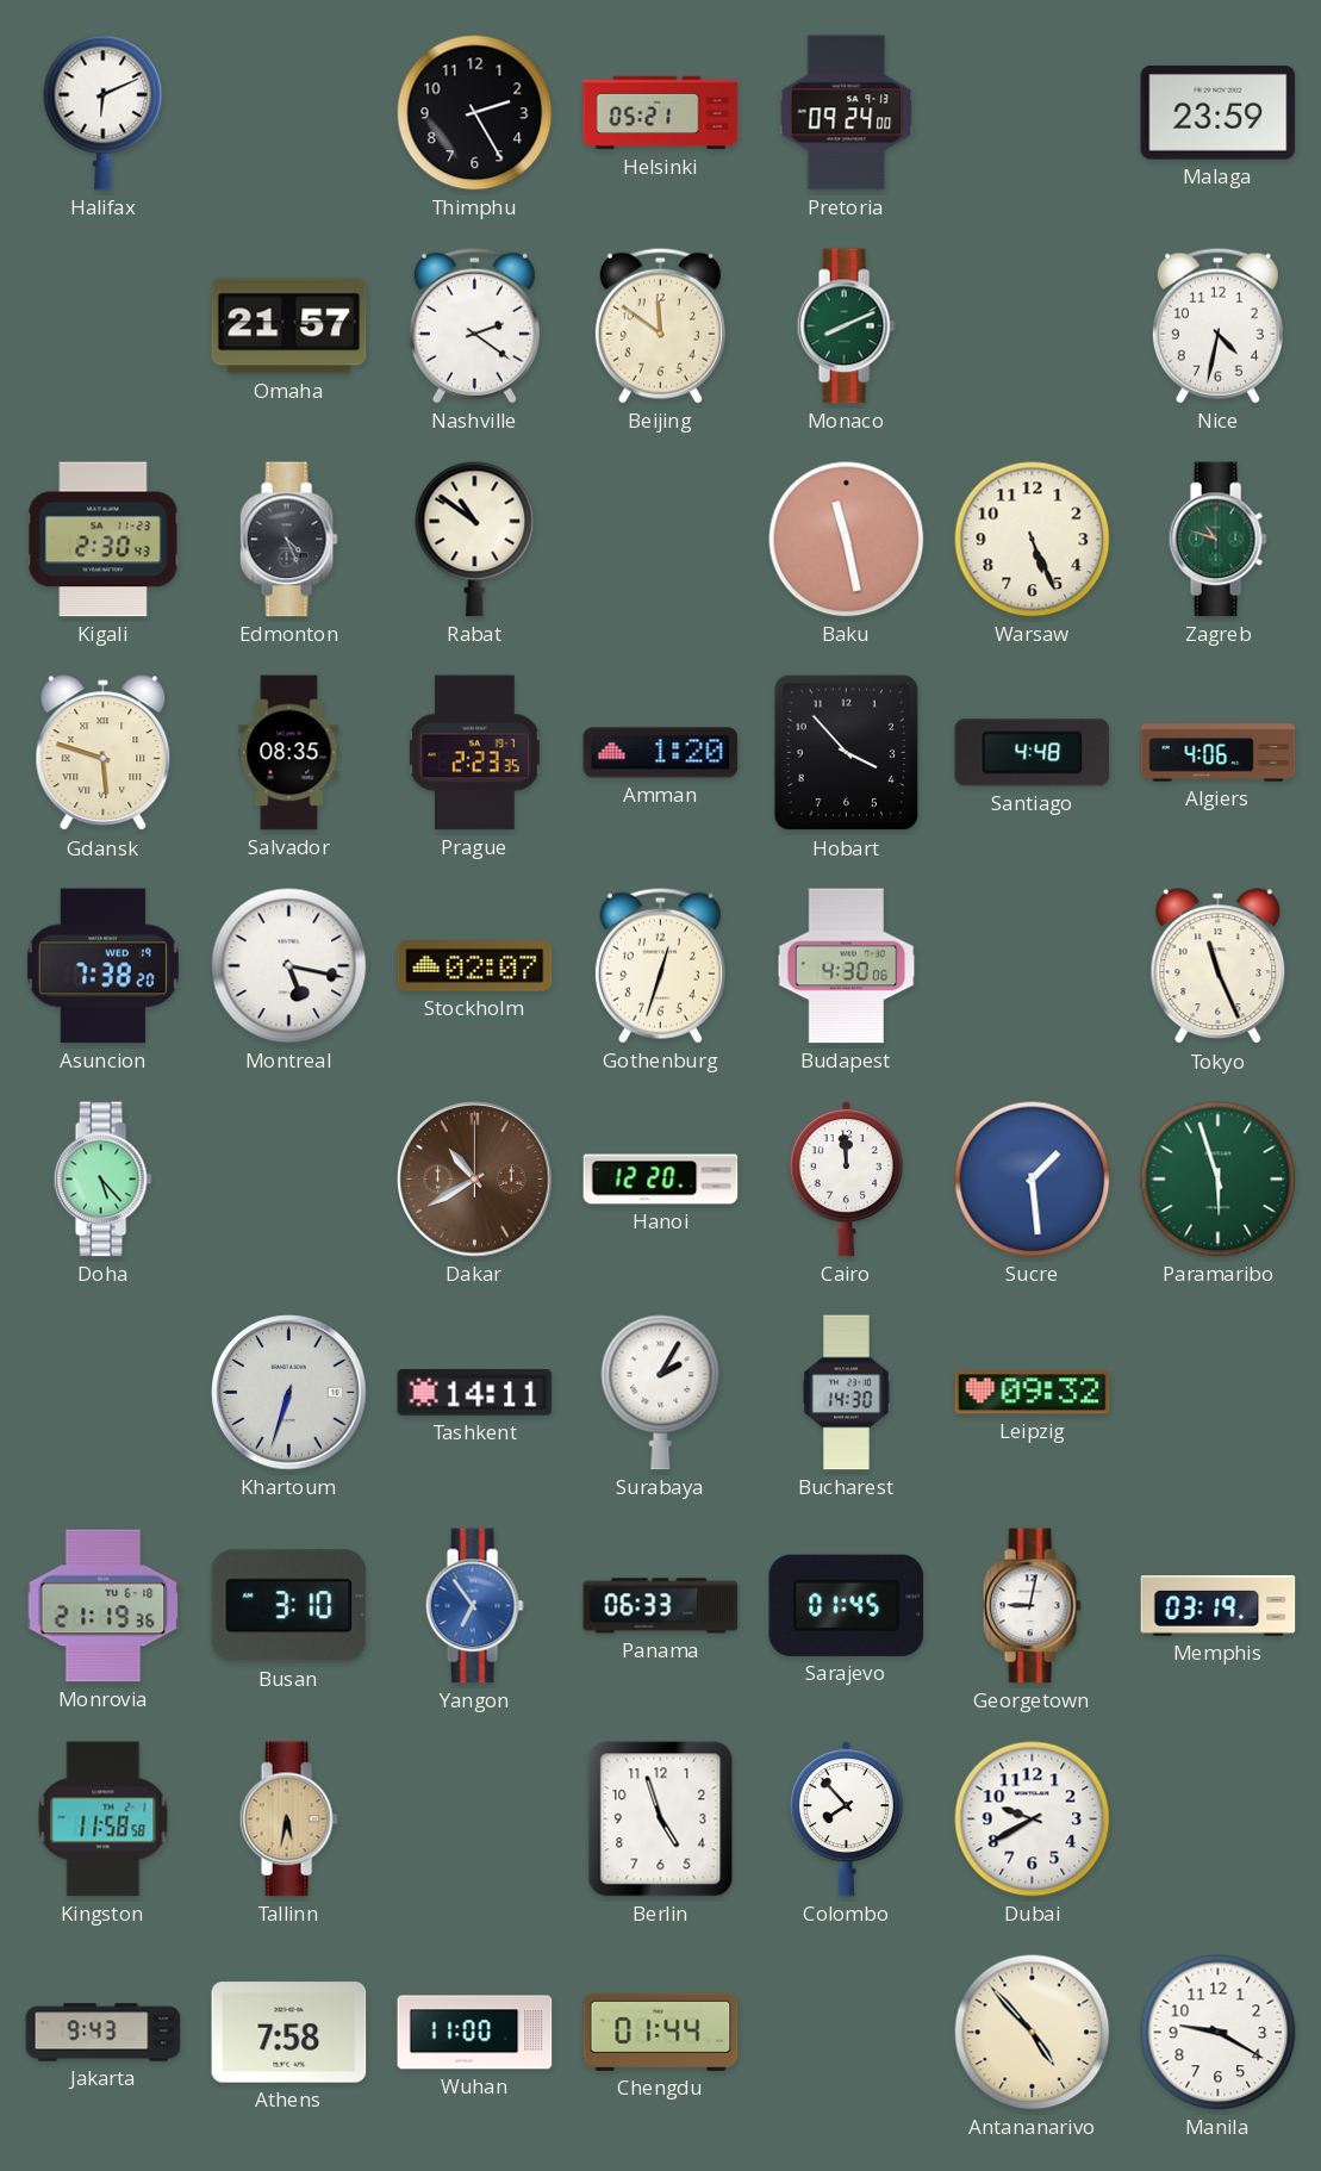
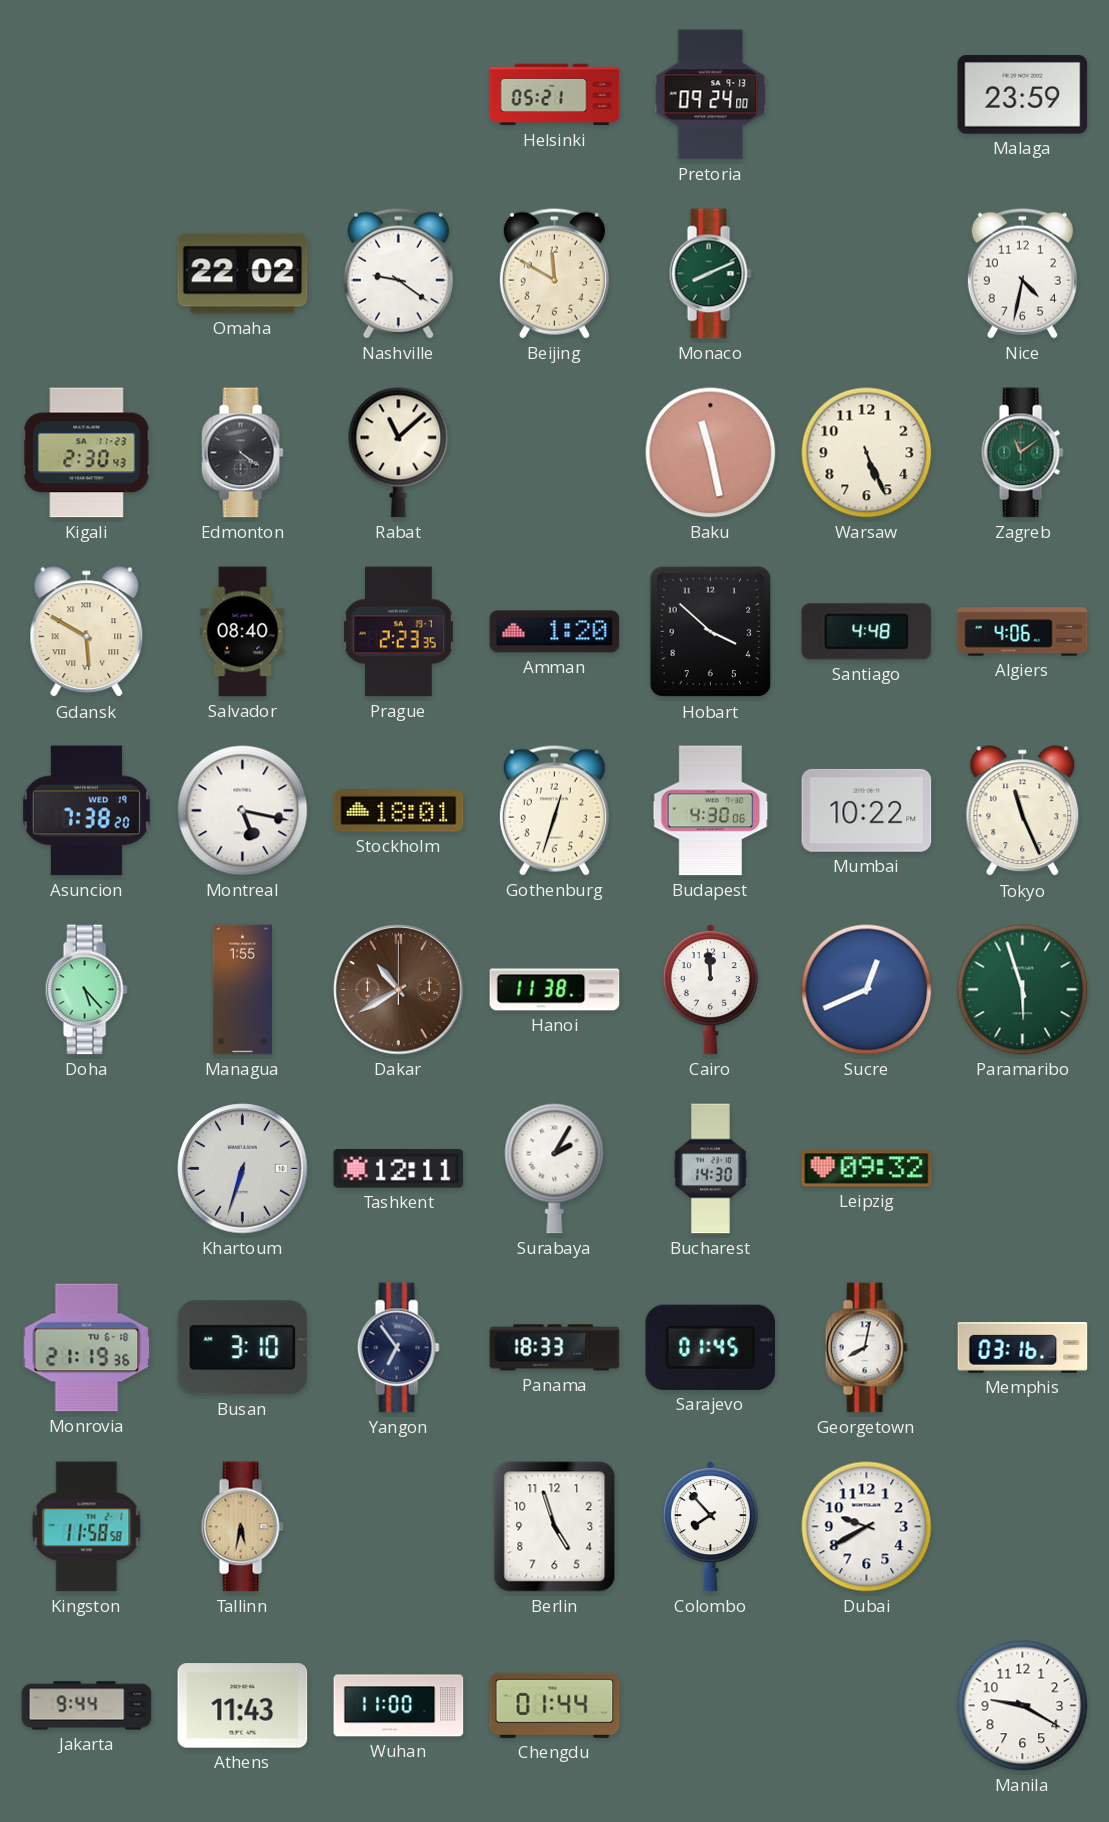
Halifax: 6:11 -> none
Thimphu: 2:25 -> none
Omaha: 21:57 -> 22:02
Nashville: 2:21 -> 9:21
Beijing: 11:51 -> 11:50
Edmonton: 4:26 -> 4:21
Rabat: 10:51 -> 11:08
Zagreb: 10:48 -> 11:09
Gdansk: 5:48 -> 5:50
Salvador: 08:35 -> 08:40
Hobart: 3:53 -> 3:52
Stockholm: 02:07 -> 18:01
Mumbai: none -> 10:22
Managua: none -> 1:55
Hanoi: 12:20 -> 11:38
Sucre: 1:29 -> 12:41
Tashkent: 14:11 -> 12:11
Yangon dial: blue -> navy
Panama: 06:33 -> 18:33
Georgetown: 9:02 -> 8:02
Memphis: 03:19 -> 03:16
Jakarta: 9:43 -> 9:44
Athens: 7:58 -> 11:43
Antananarivo: 4:53 -> none
